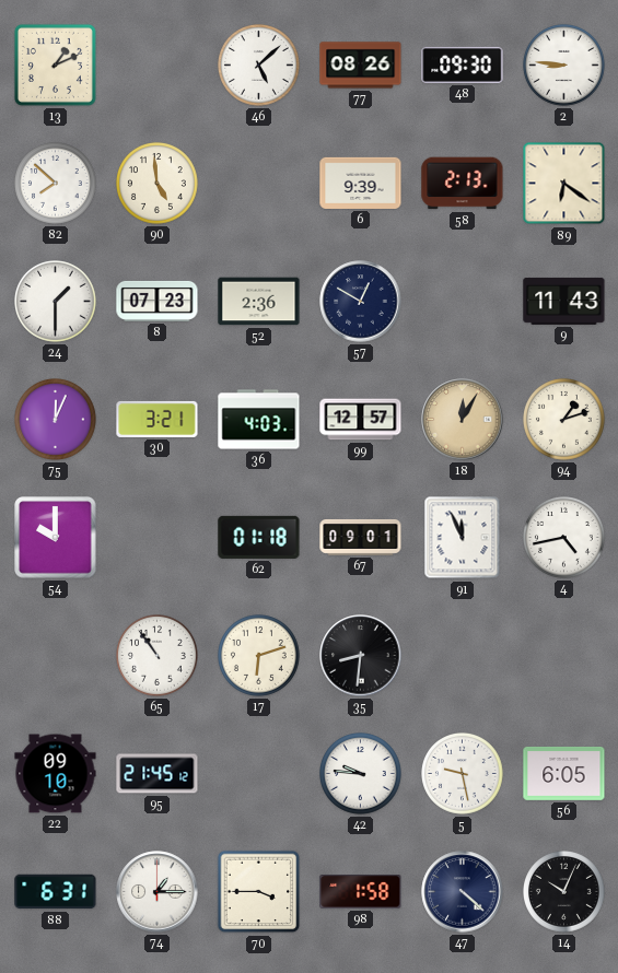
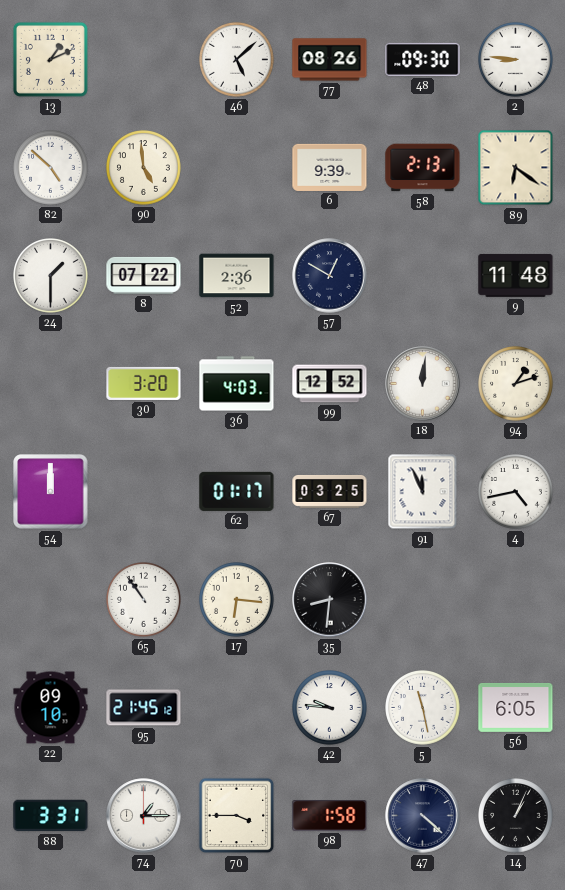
82: 7:52 -> 4:52
8: 07:23 -> 07:22
9: 11:43 -> 11:48
75: 12:04 -> none
30: 3:21 -> 3:20
99: 12:57 -> 12:52
18: 12:05 -> 12:01
18 dial: champagne -> white
54: 10:00 -> 12:00
62: 01:18 -> 01:17
67: 09:01 -> 03:25
17: 6:12 -> 6:16
5: 9:28 -> 11:28
88: 6:31 -> 3:31
14: 10:04 -> 1:04
